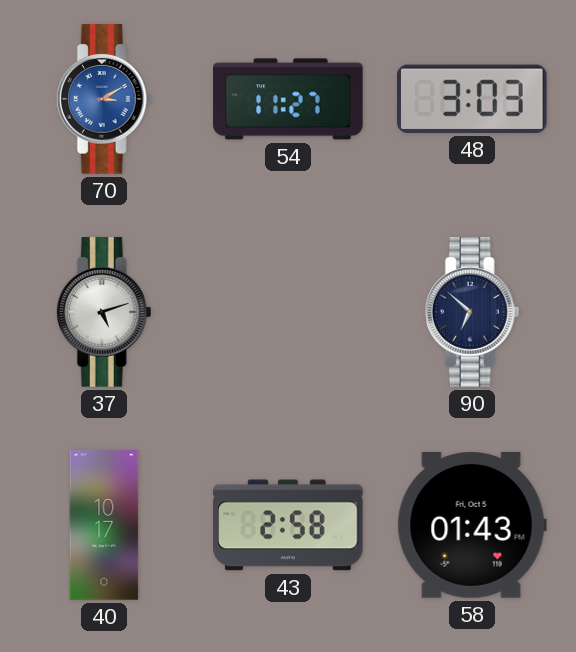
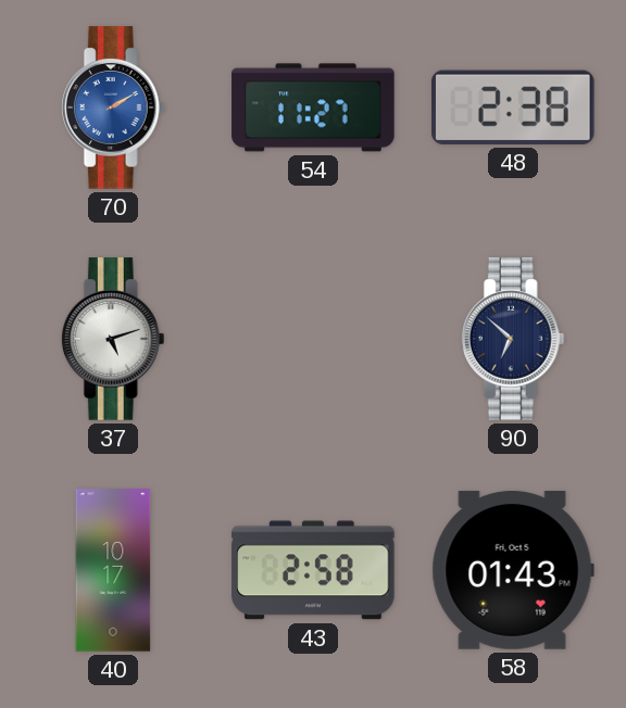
70: 3:10 -> 2:10
48: 3:03 -> 2:38
